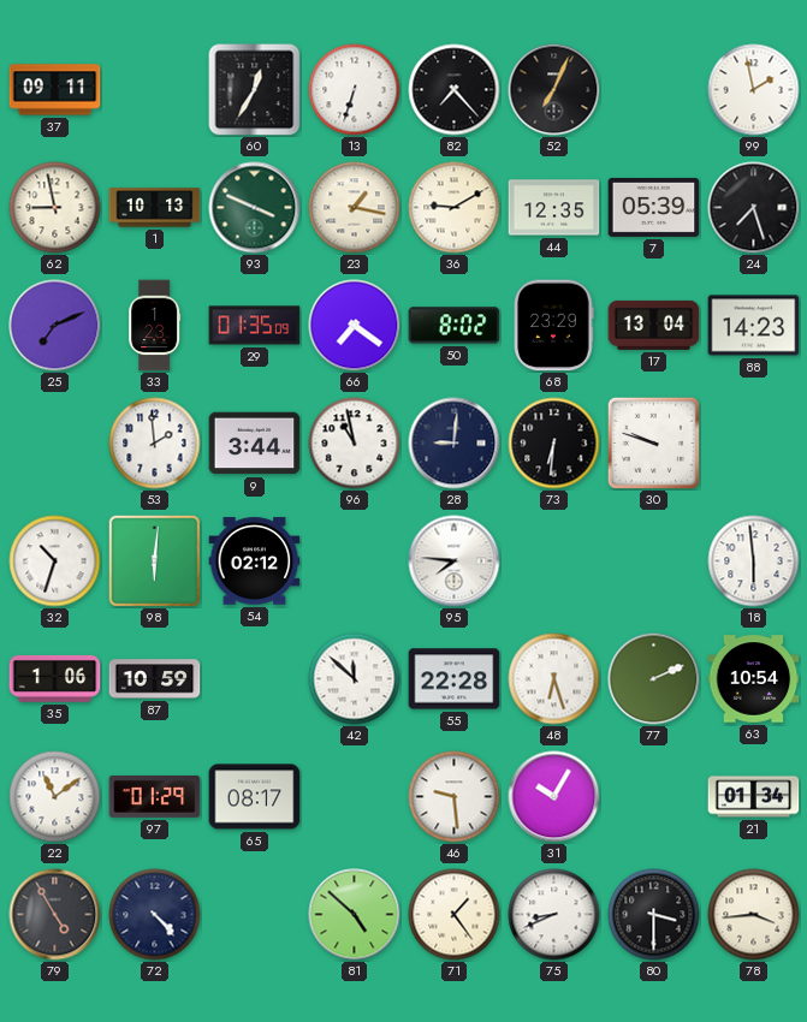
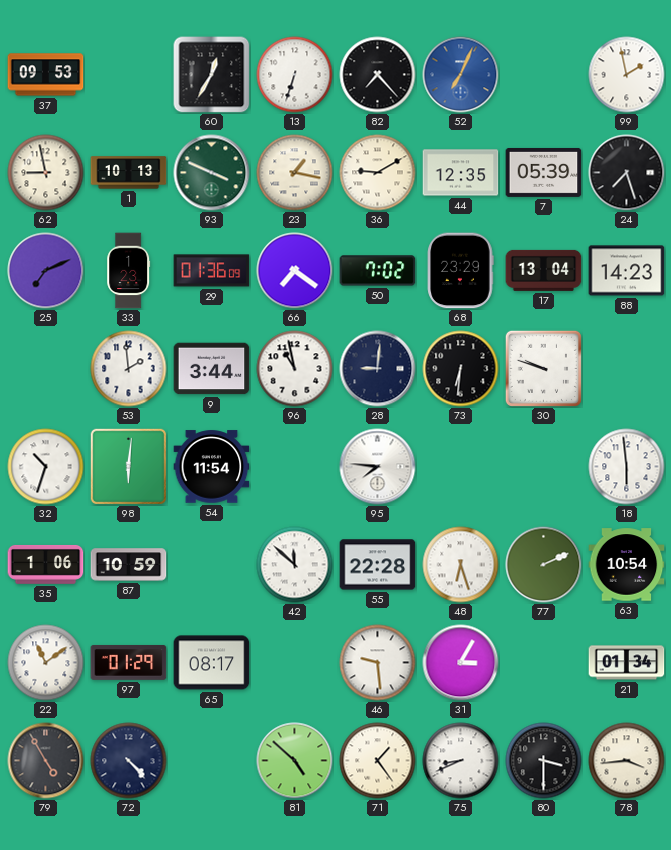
37: 09:11 -> 09:53
52 dial: black -> blue
29: 01:35 -> 01:36
50: 8:02 -> 7:02
54: 02:12 -> 11:54
31: 10:05 -> 3:05
